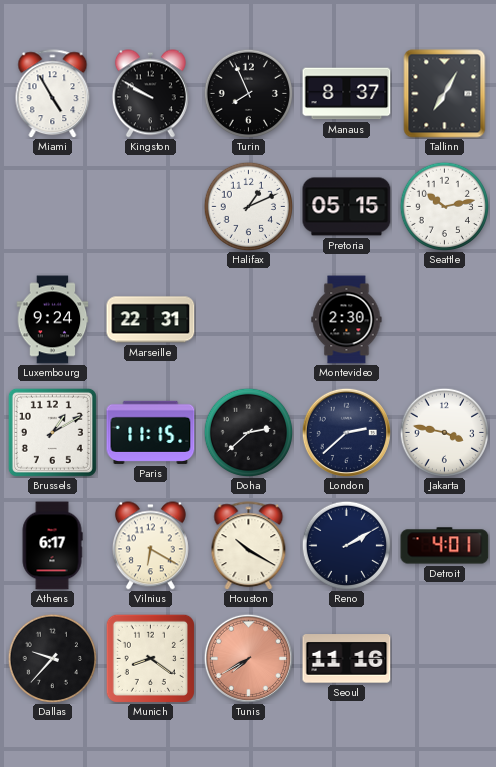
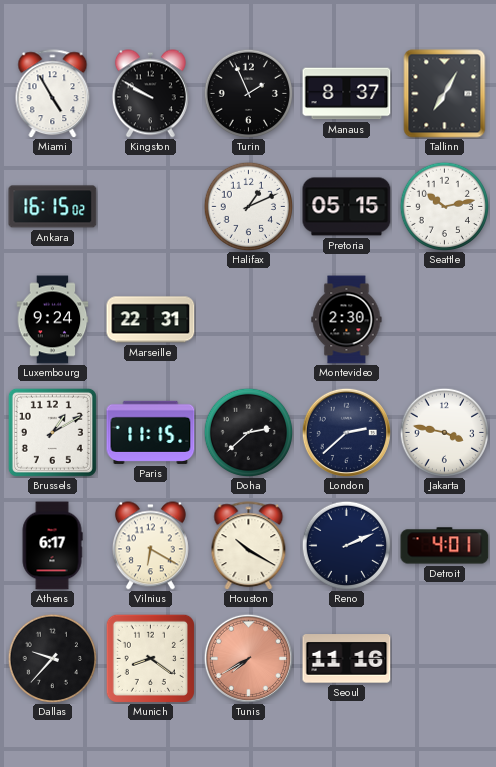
Turin: 7:56 -> 1:56
Ankara: none -> 16:15
Reno: 2:10 -> 2:11
